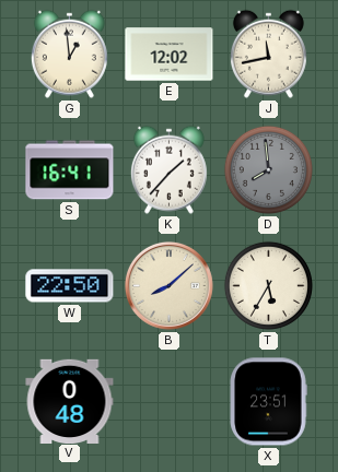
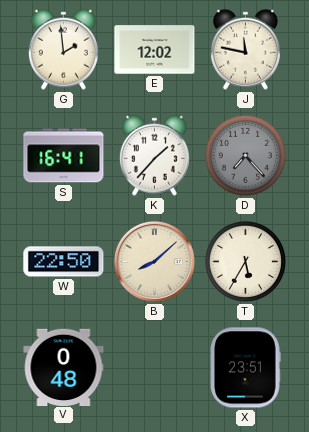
G: 12:59 -> 1:59
J: 11:43 -> 11:47
D: 7:59 -> 7:23
